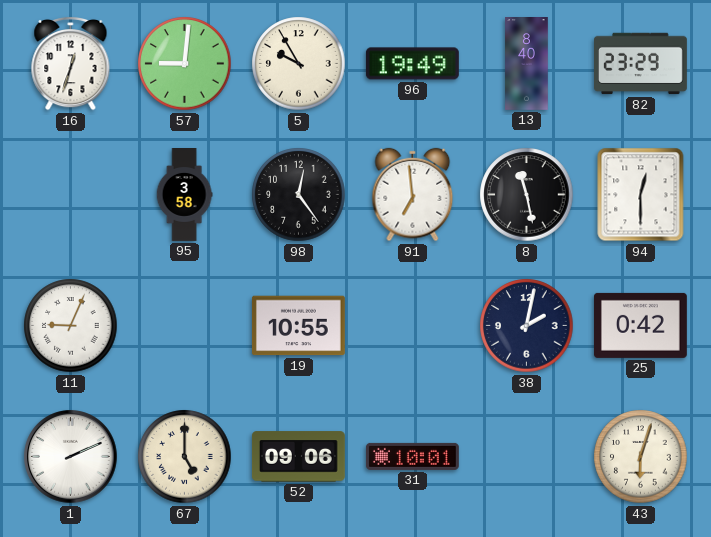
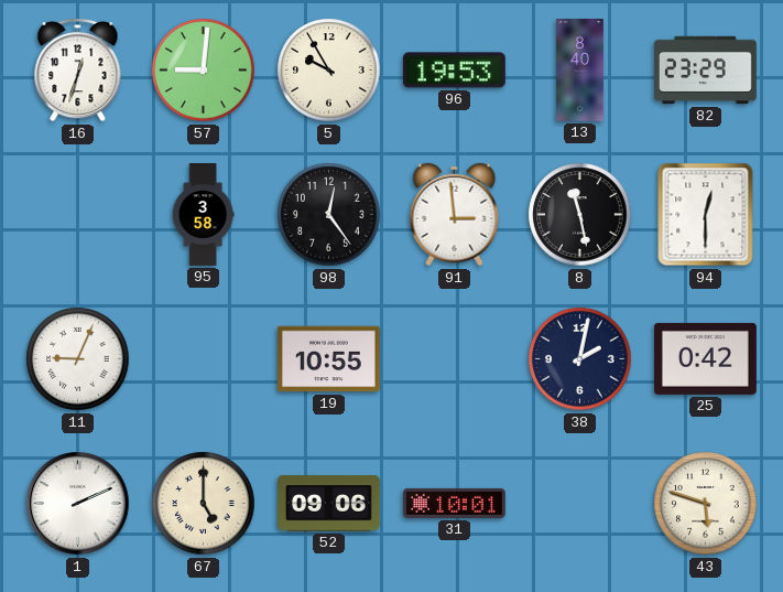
96: 19:49 -> 19:53
91: 6:59 -> 2:59
43: 6:03 -> 5:48
